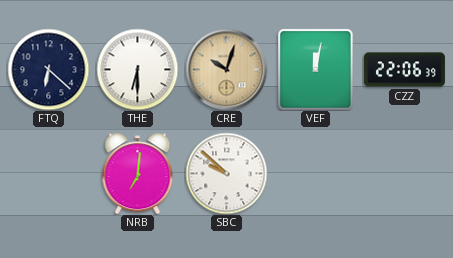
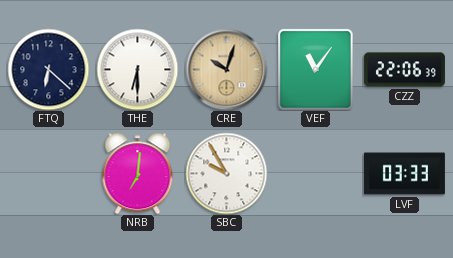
VEF: 12:02 -> 11:06
SBC: 9:52 -> 9:55
LVF: none -> 03:33
